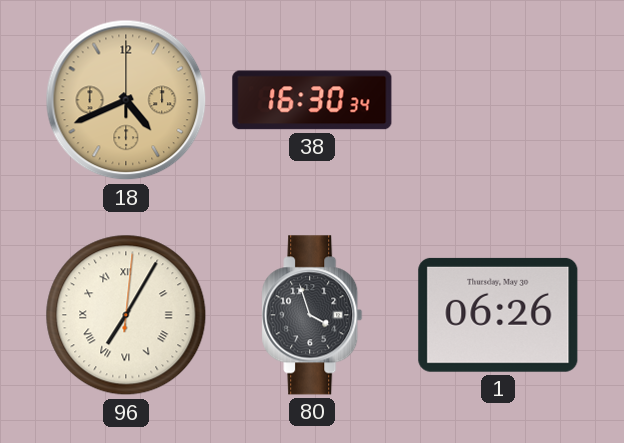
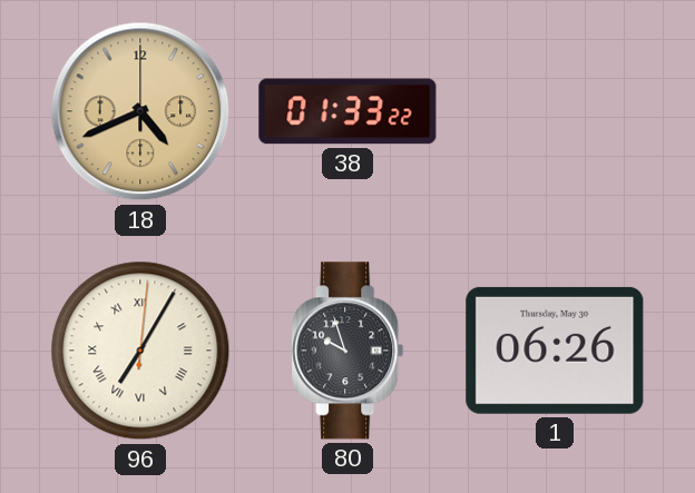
38: 16:30 -> 01:33
80: 3:57 -> 9:57
